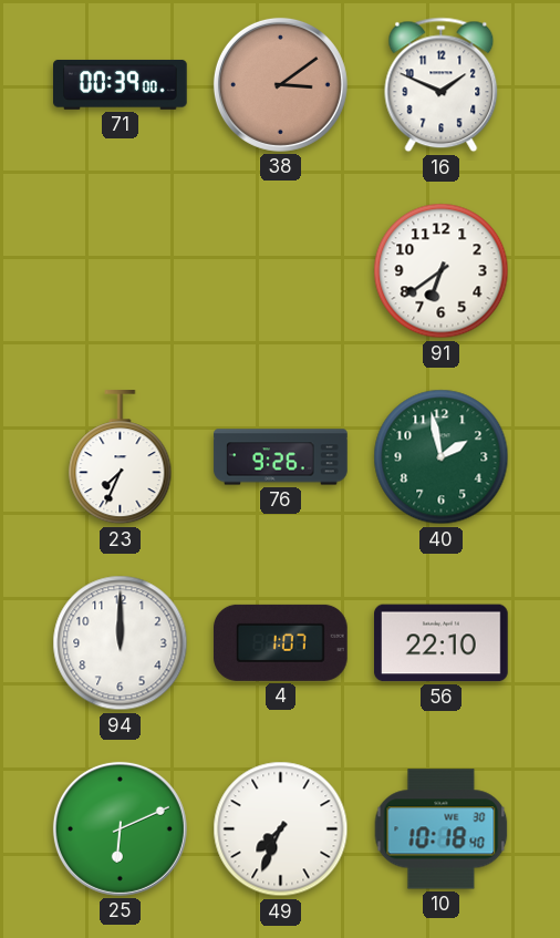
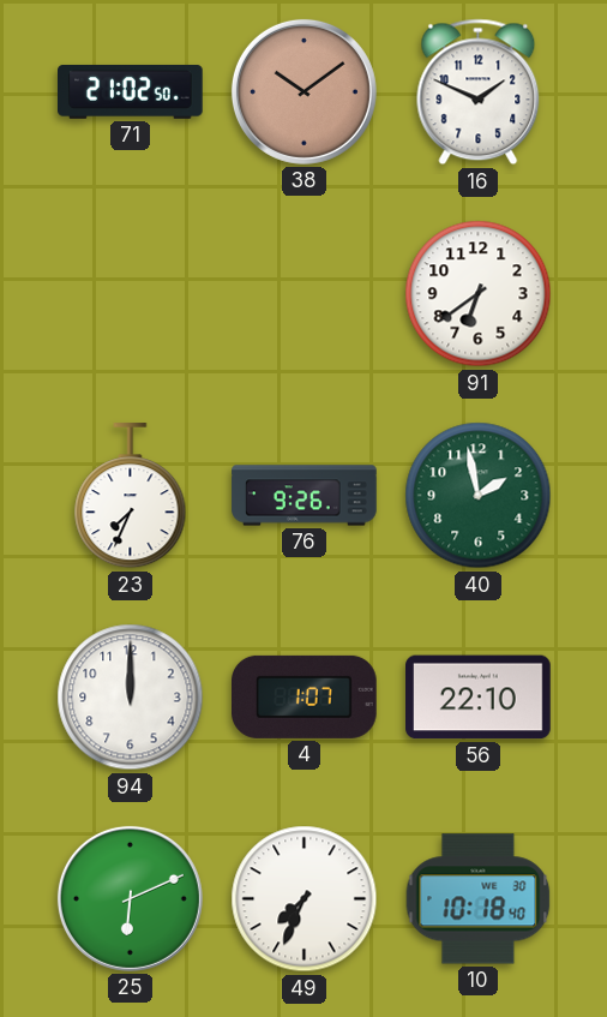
71: 00:39 -> 21:02
38: 3:09 -> 10:09
